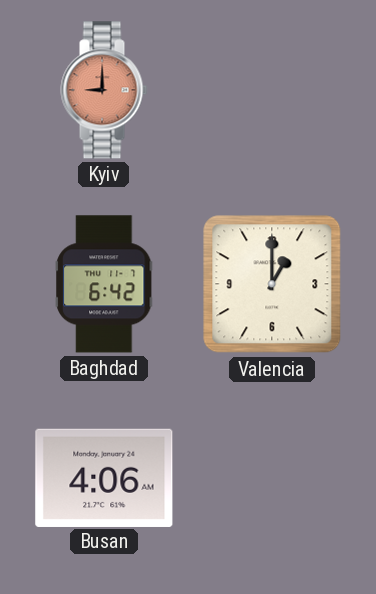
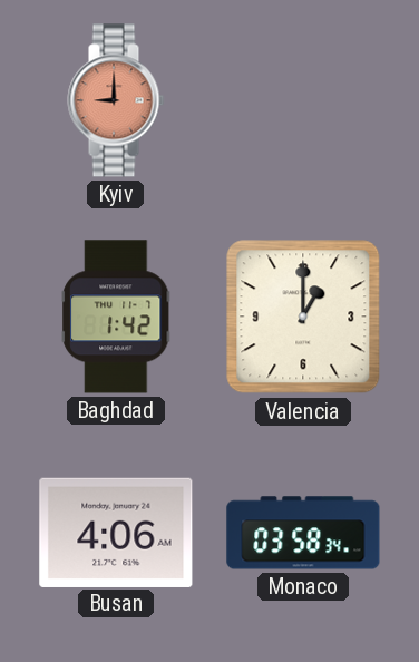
Baghdad: 6:42 -> 1:42
Monaco: none -> 03:58
